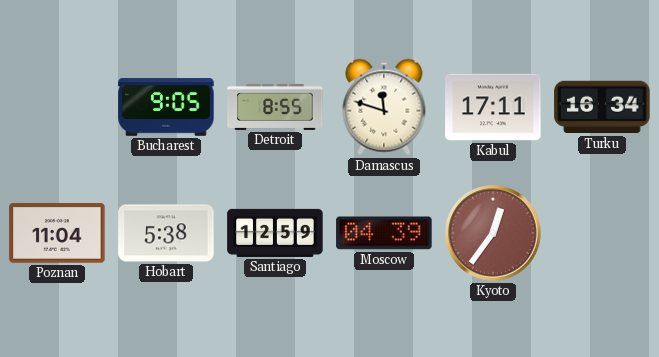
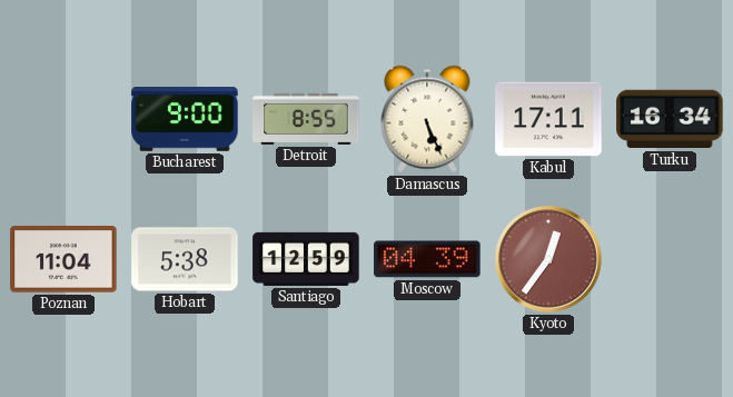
Bucharest: 9:05 -> 9:00
Damascus: 11:48 -> 5:26
